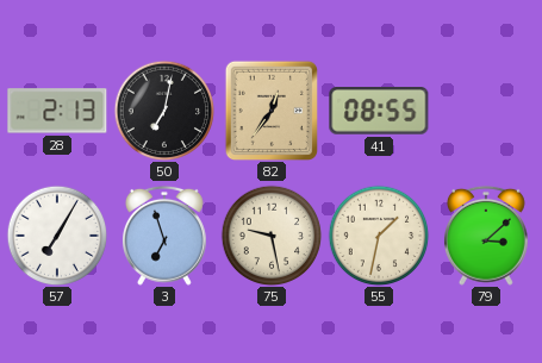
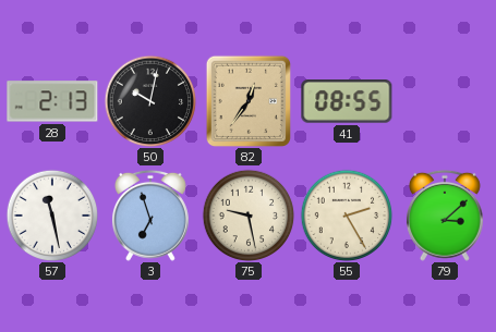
50: 7:02 -> 10:02
57: 7:05 -> 11:28
55: 1:32 -> 2:25
